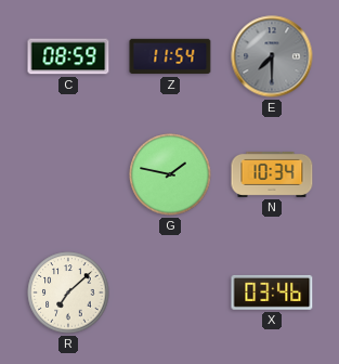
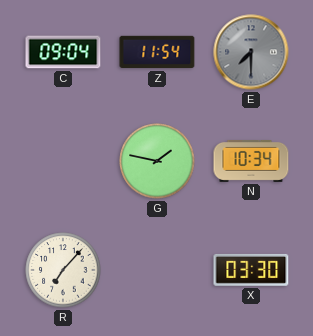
C: 08:59 -> 09:04
R: 7:08 -> 7:07
X: 03:46 -> 03:30
